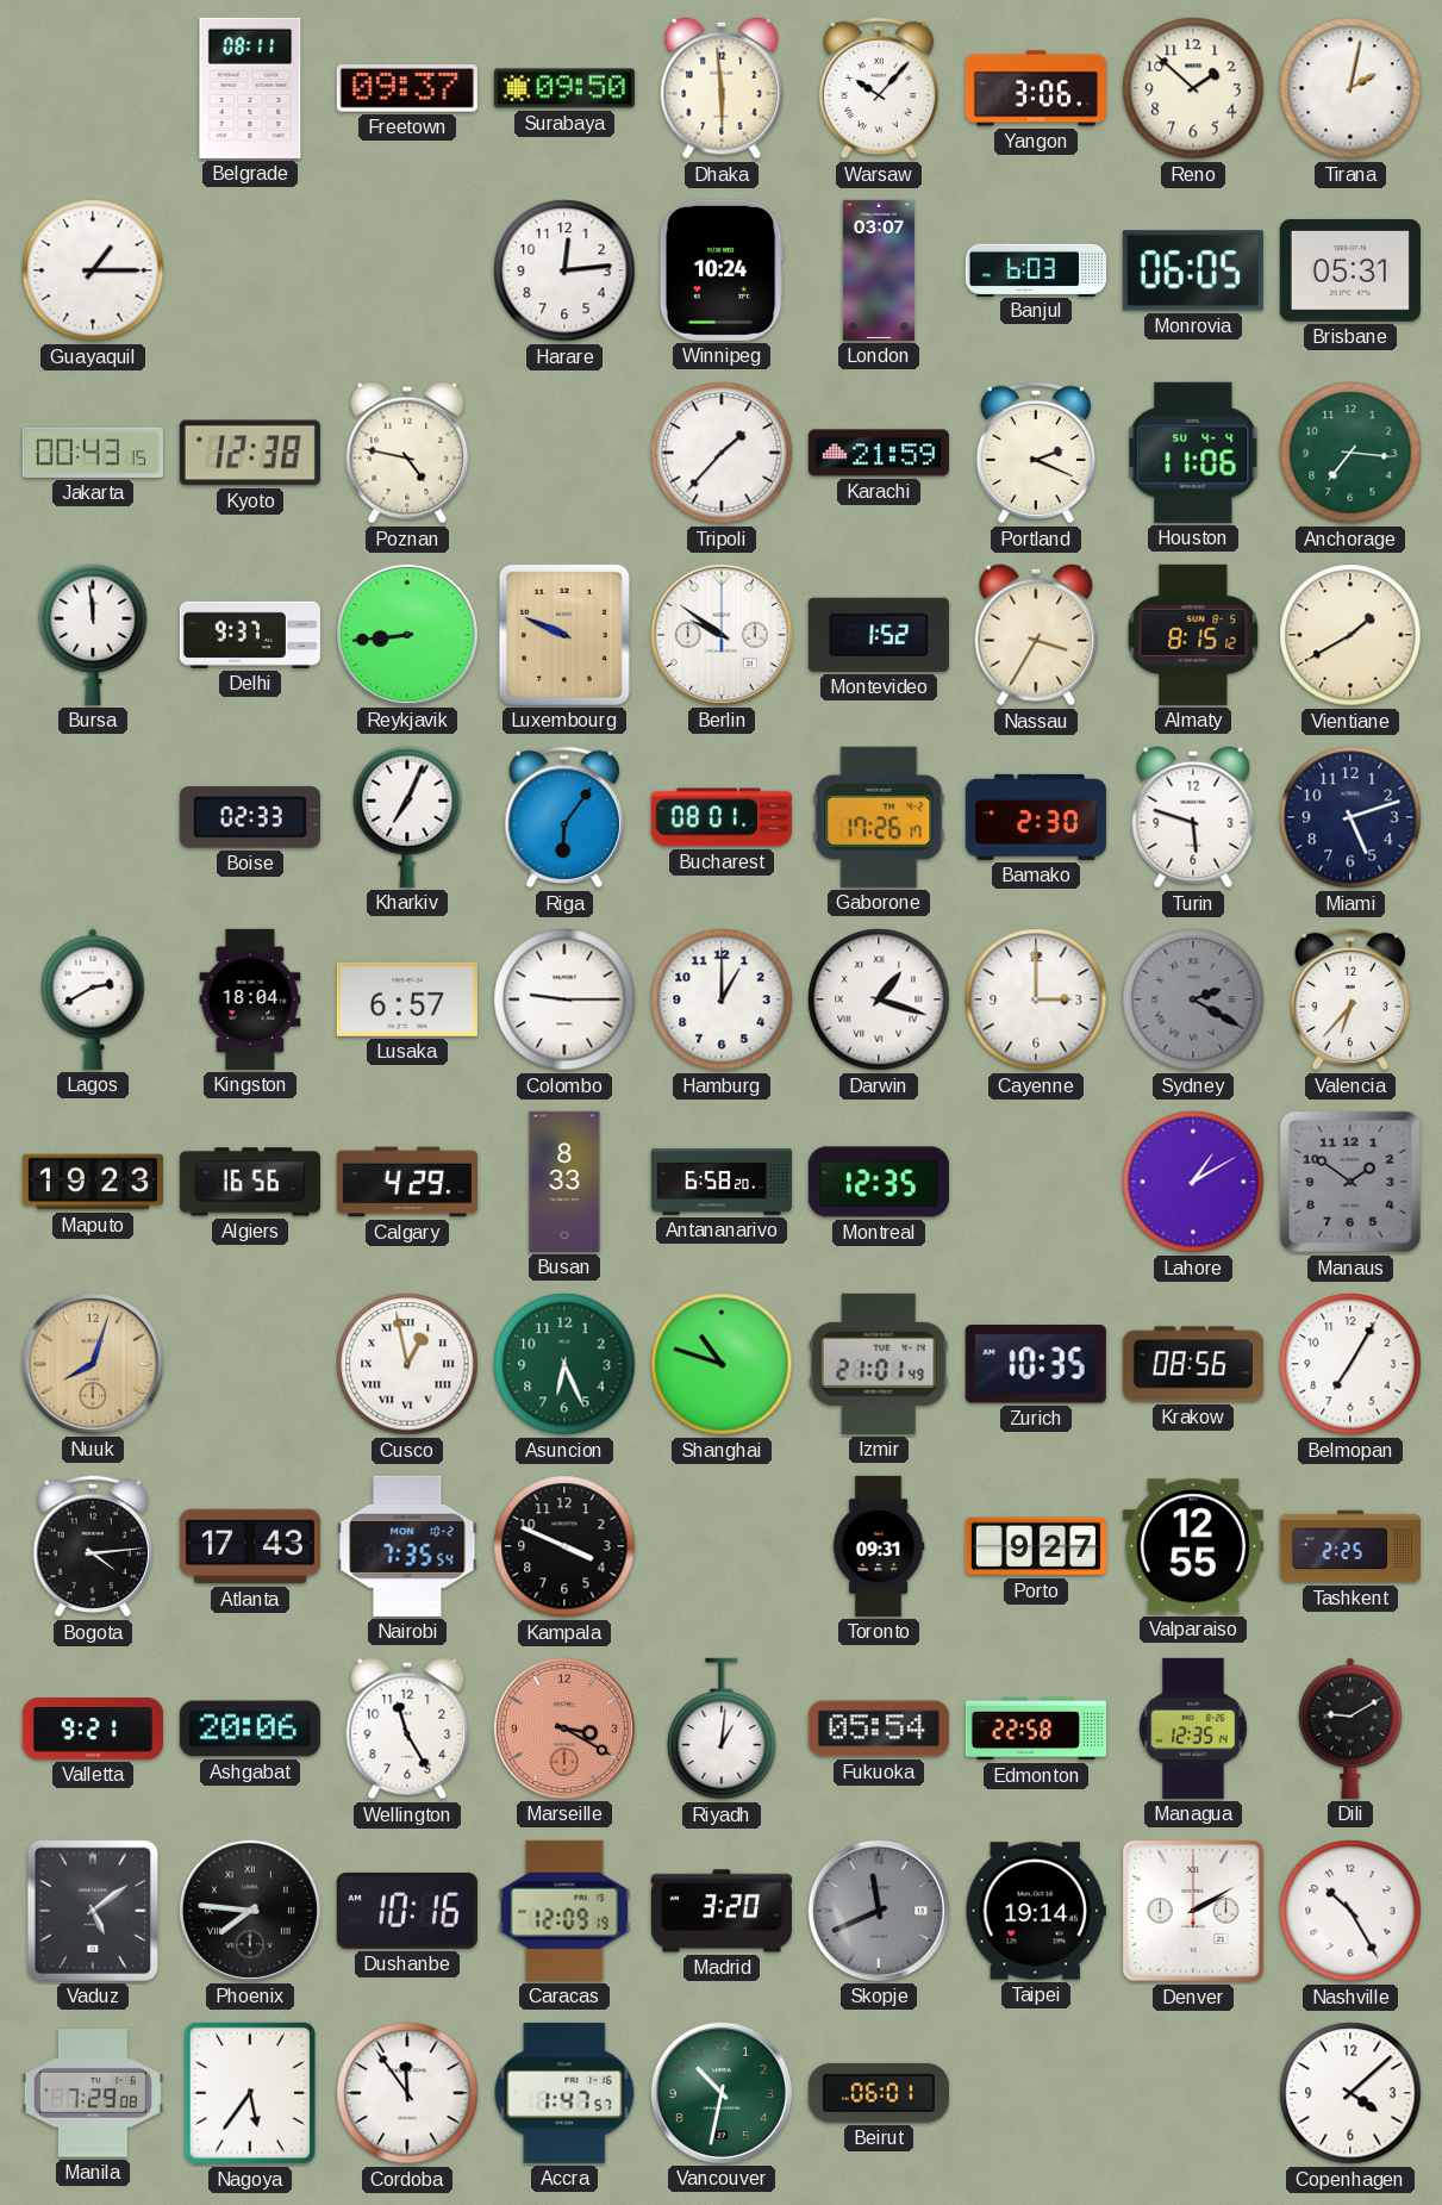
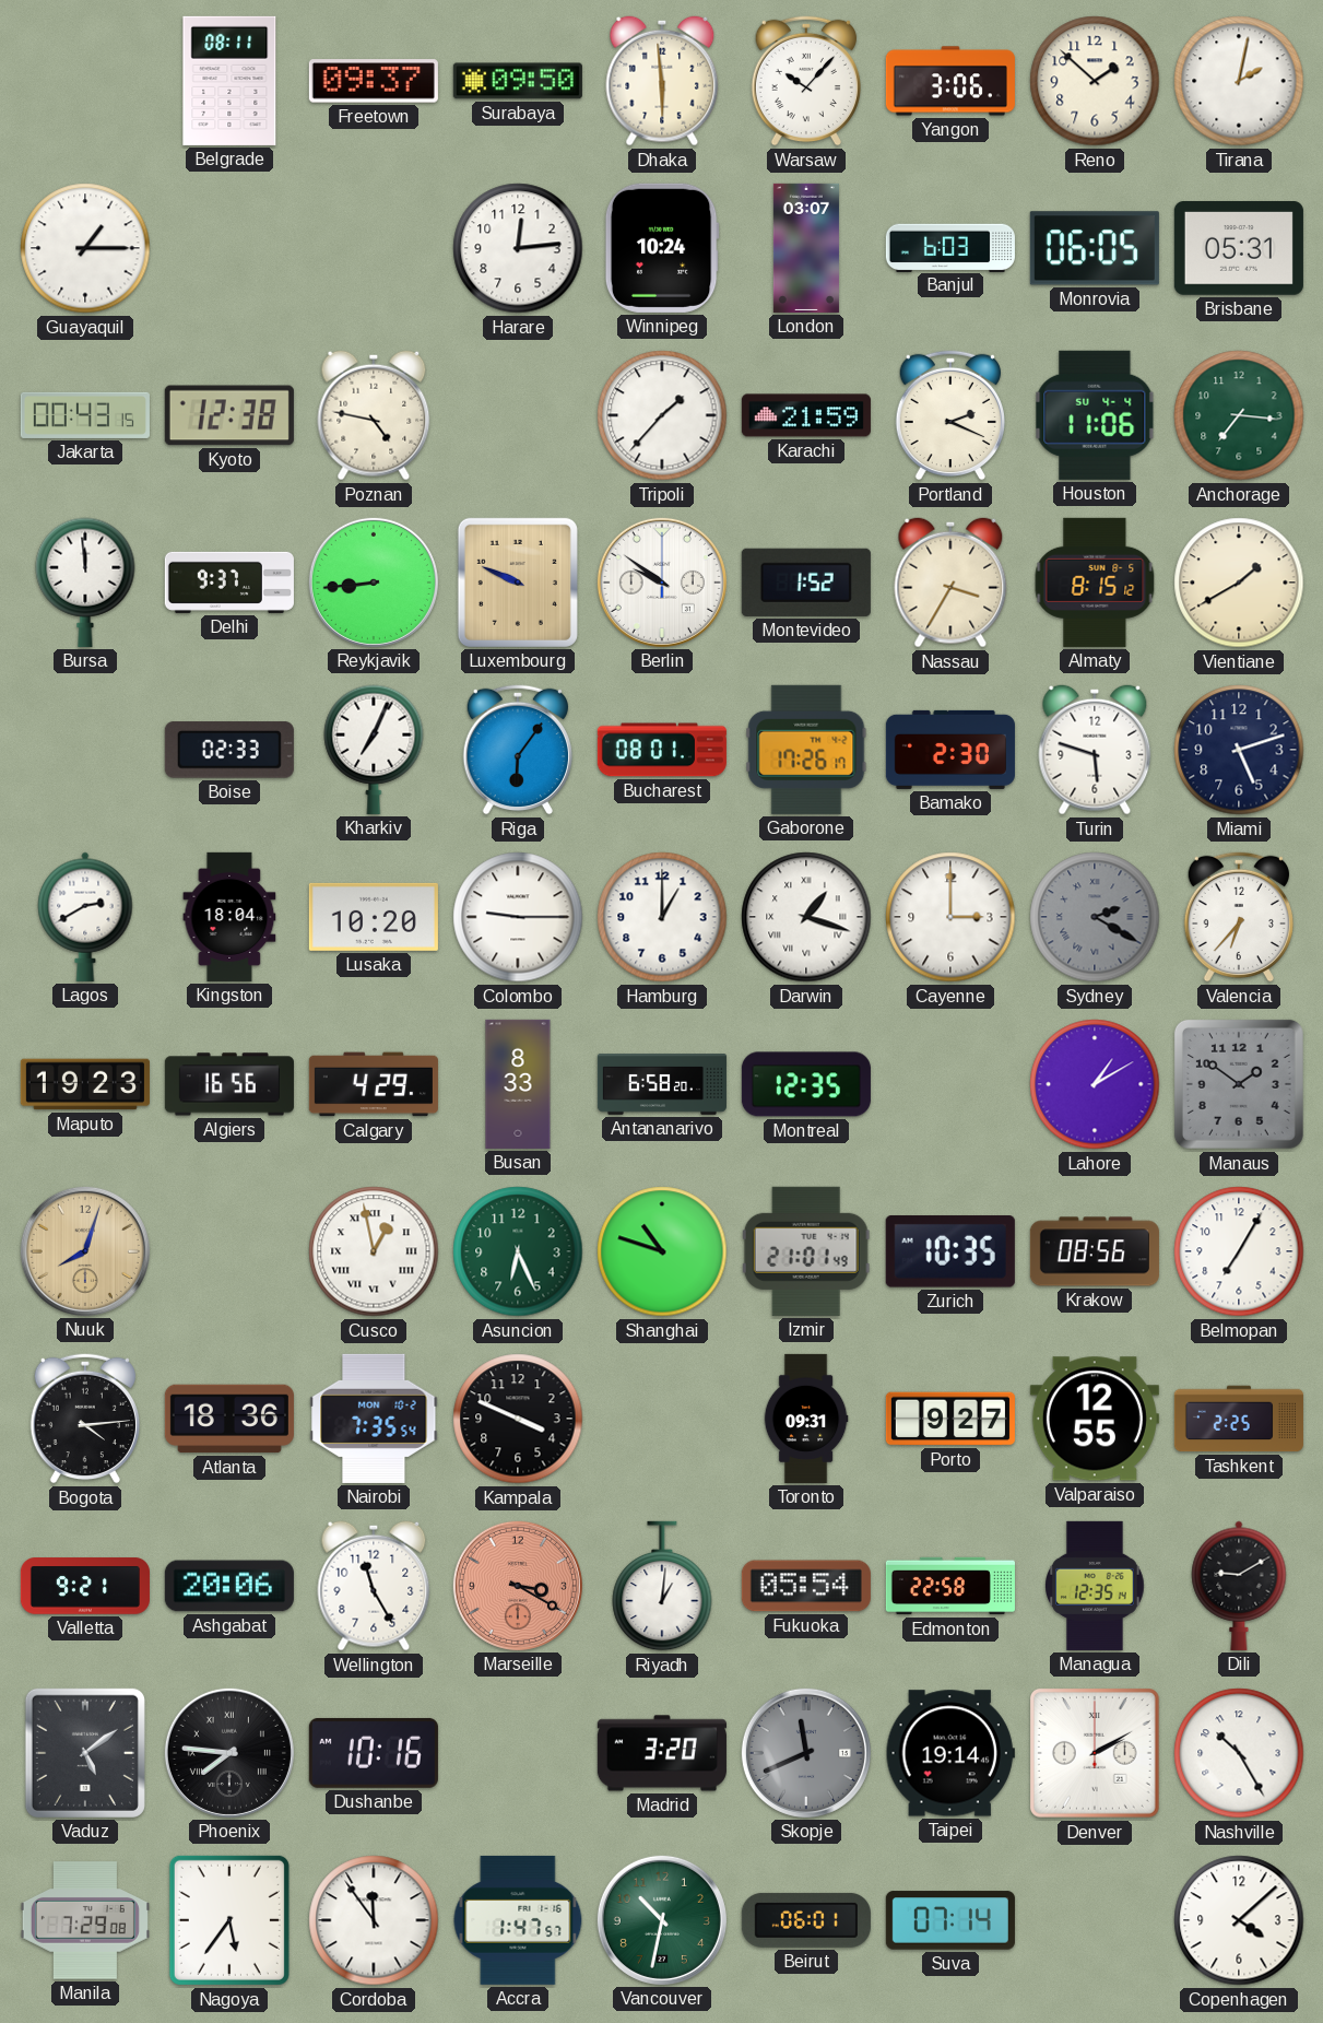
Lusaka: 6:57 -> 10:20
Atlanta: 17:43 -> 18:36
Caracas: 12:09 -> none
Suva: none -> 07:14
